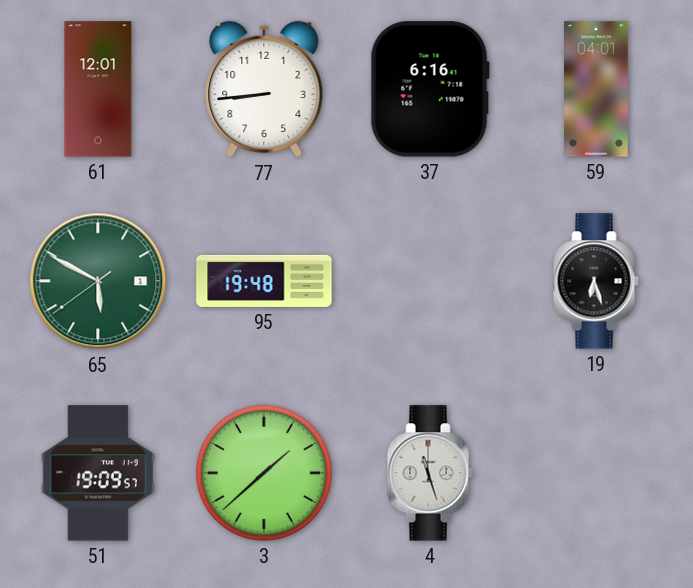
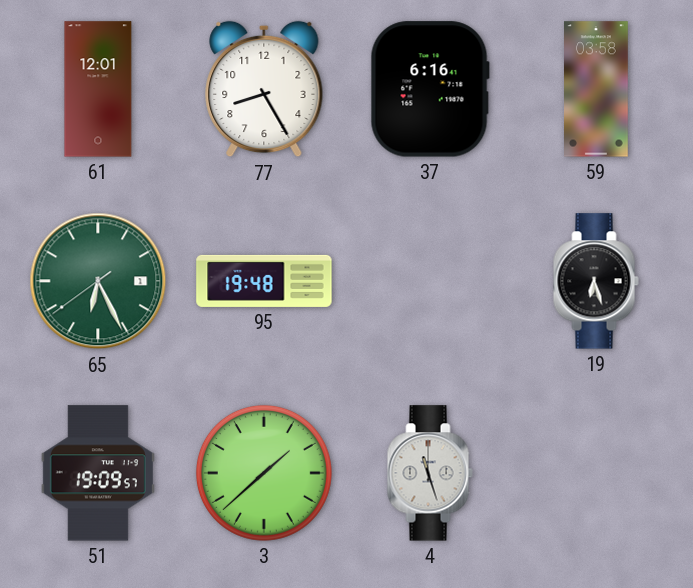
77: 8:44 -> 8:25
59: 04:01 -> 03:58
65: 5:49 -> 6:25
